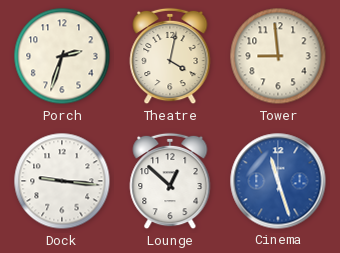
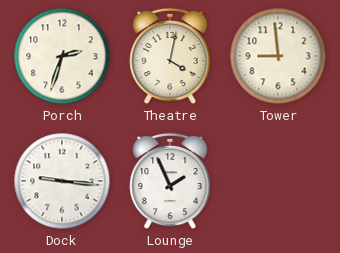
Lounge: 12:52 -> 1:56
Cinema: 11:27 -> none
